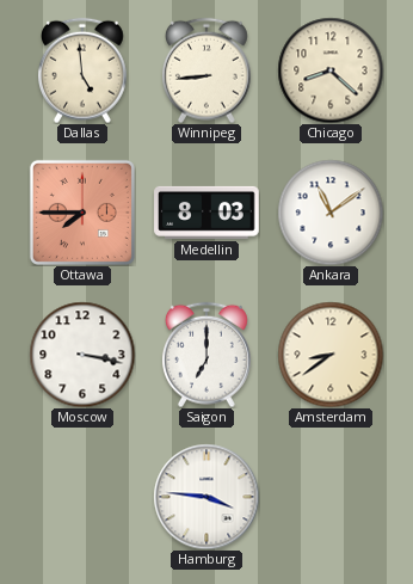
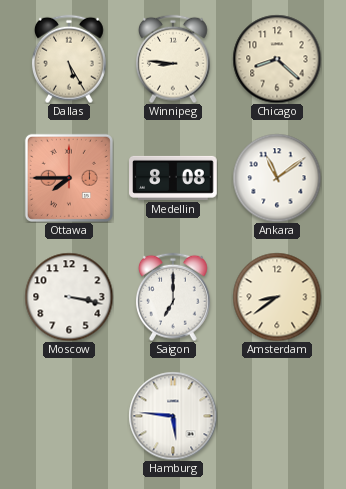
Dallas: 4:59 -> 5:25
Winnipeg: 8:44 -> 8:46
Medellin: 8:03 -> 8:08
Hamburg: 3:46 -> 5:46
